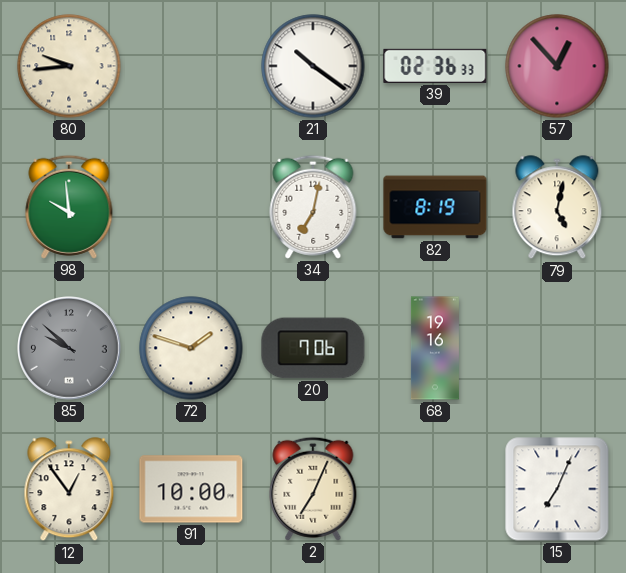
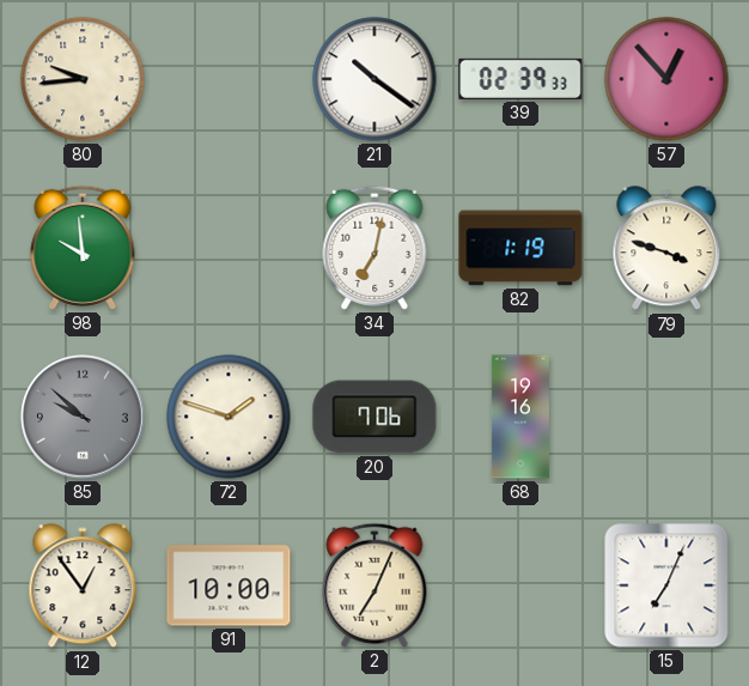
39: 02:36 -> 02:39
82: 8:19 -> 1:19
79: 5:02 -> 3:48
